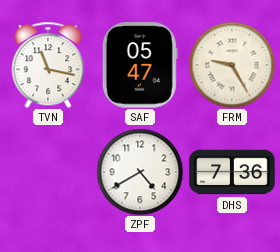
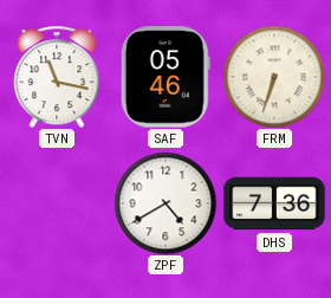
SAF: 05:47 -> 05:46
FRM: 9:25 -> 6:33
